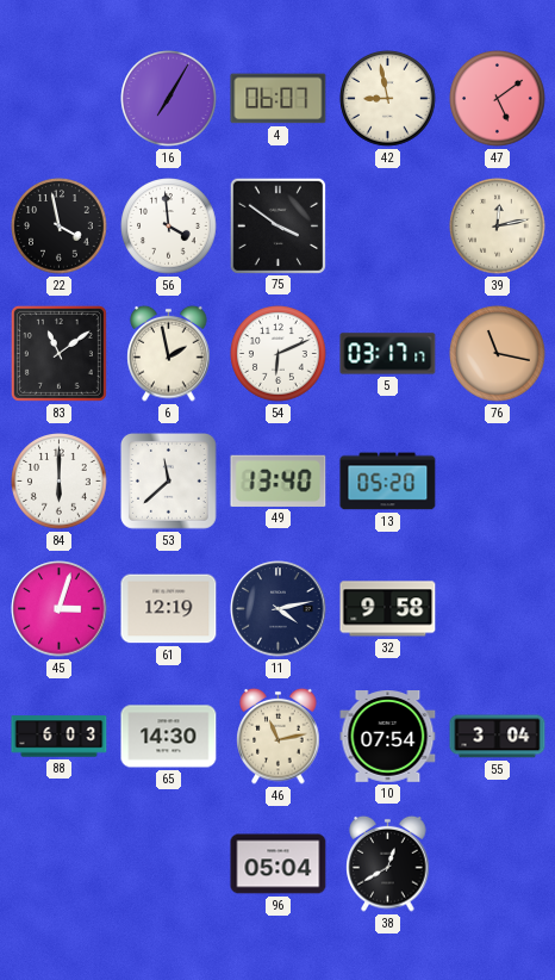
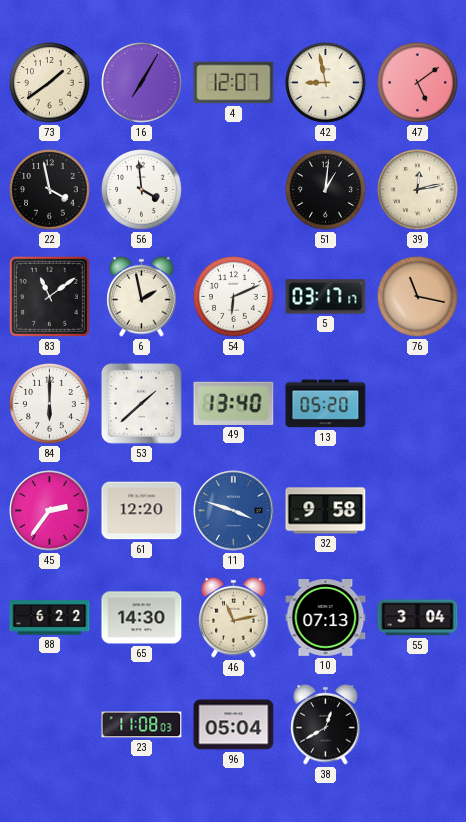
73: none -> 1:39
4: 06:07 -> 12:07
75: 3:51 -> none
51: none -> 1:01
53: 11:38 -> 1:38
45: 3:03 -> 2:36
61: 12:19 -> 12:20
11: 4:13 -> 3:48
11 dial: navy -> blue
88: 6:03 -> 6:22
10: 07:54 -> 07:13
23: none -> 11:08
